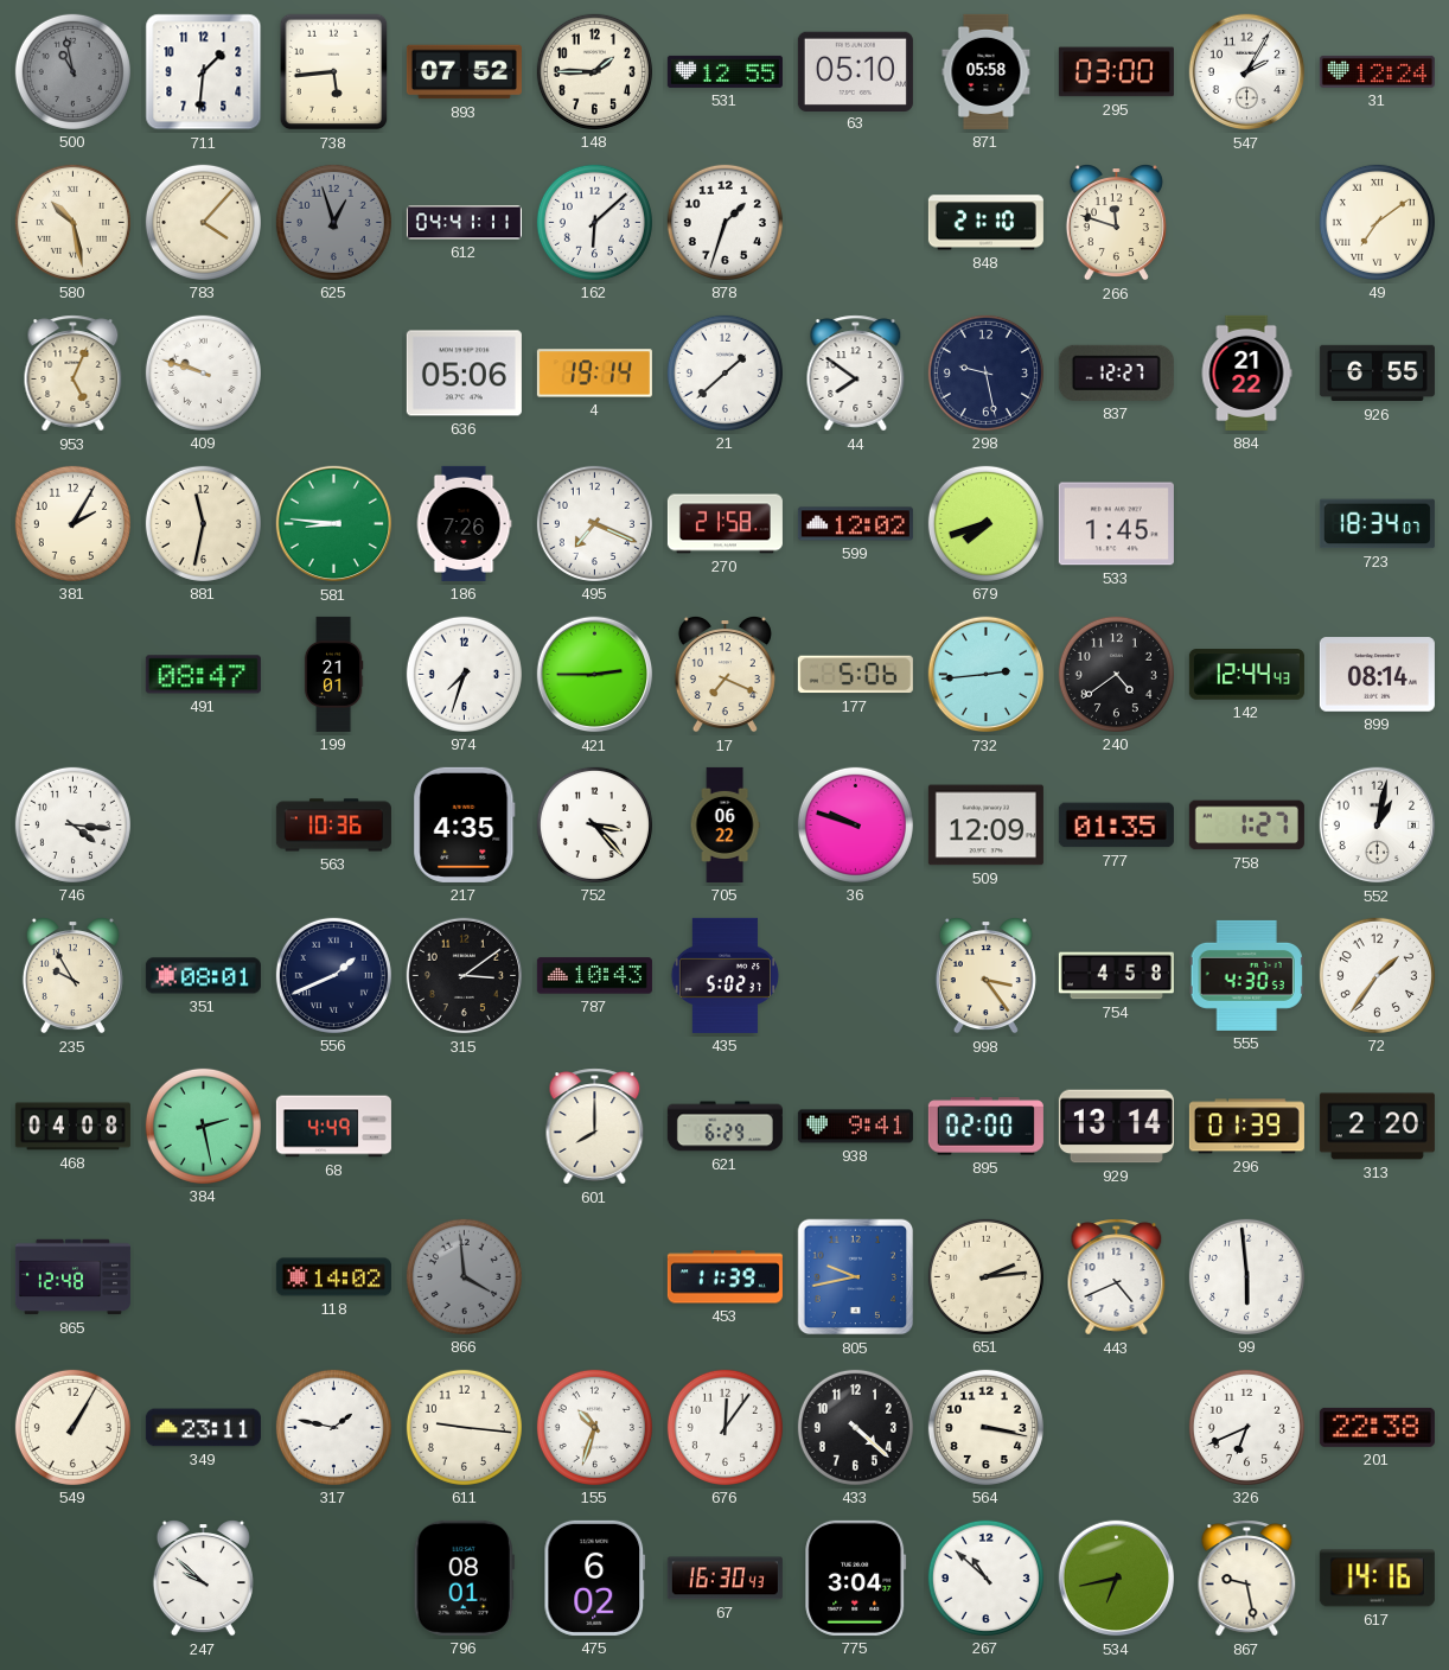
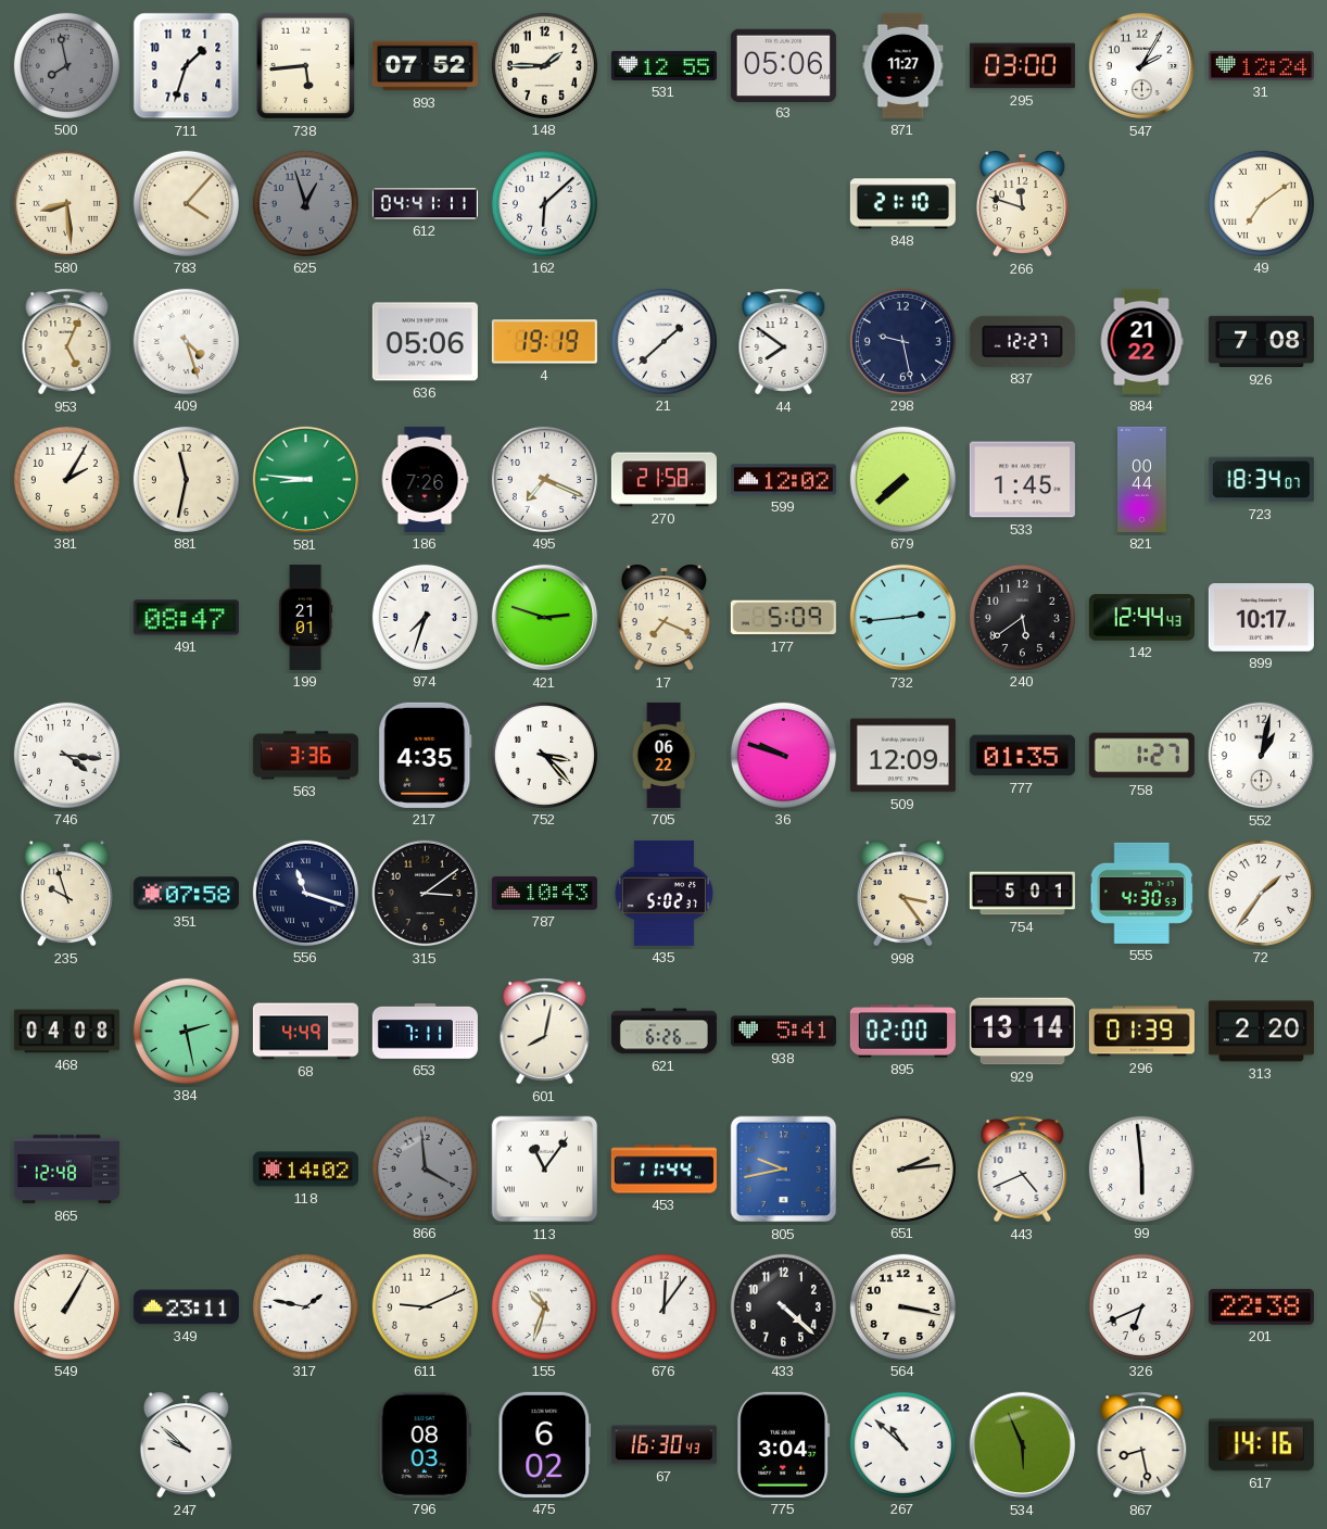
500: 10:58 -> 7:58
711: 1:31 -> 1:33
63: 05:10 -> 05:06
871: 05:58 -> 11:27
580: 10:28 -> 8:29
878: 1:33 -> none
409: 9:48 -> 4:27
4: 19:14 -> 19:19
926: 6:55 -> 7:08
679: 7:42 -> 7:38
821: none -> 00:44
421: 2:45 -> 2:48
177: 5:06 -> 5:09
240: 4:39 -> 5:39
899: 08:14 -> 10:17
563: 10:36 -> 3:36
235: 9:55 -> 9:57
351: 08:01 -> 07:58
556: 1:41 -> 11:18
754: 4:58 -> 5:01
653: none -> 7:11
601: 8:00 -> 8:02
621: 6:29 -> 6:26
938: 9:41 -> 5:41
113: none -> 11:06
453: 11:39 -> 11:44
611: 9:16 -> 9:11
796: 08:01 -> 08:03
534: 6:43 -> 5:56
867: 9:28 -> 8:28
